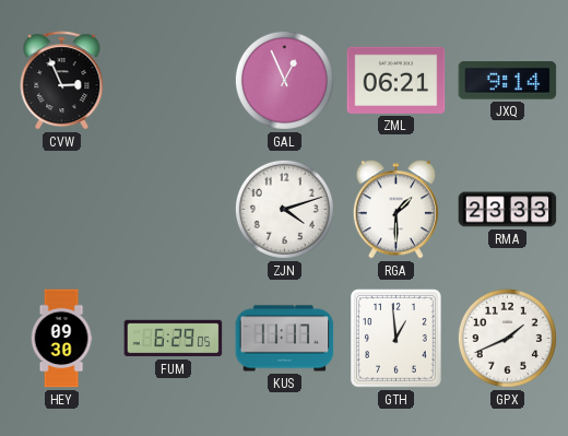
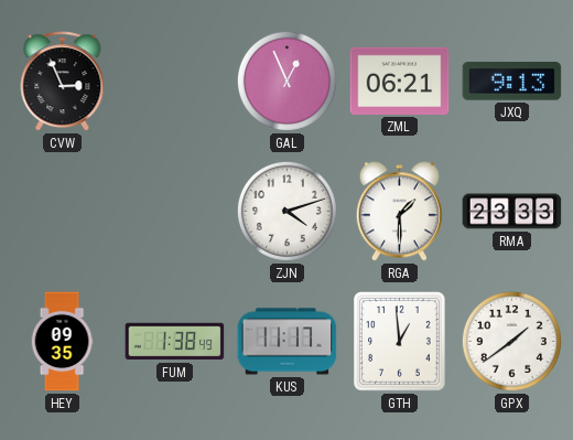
JXQ: 9:14 -> 9:13
HEY: 09:30 -> 09:35
FUM: 6:29 -> 1:38
GPX: 1:41 -> 1:39
